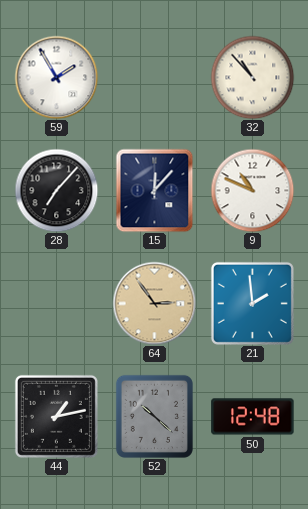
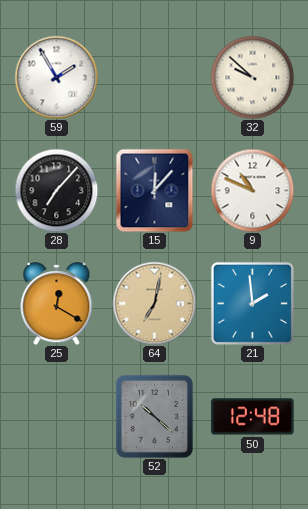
32: 10:53 -> 9:52
25: none -> 12:20
64: 2:54 -> 7:02
44: 1:13 -> none
